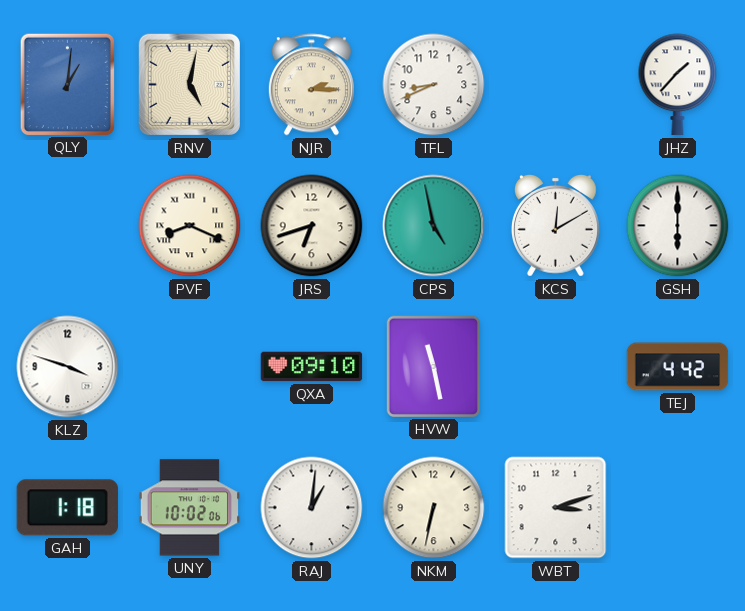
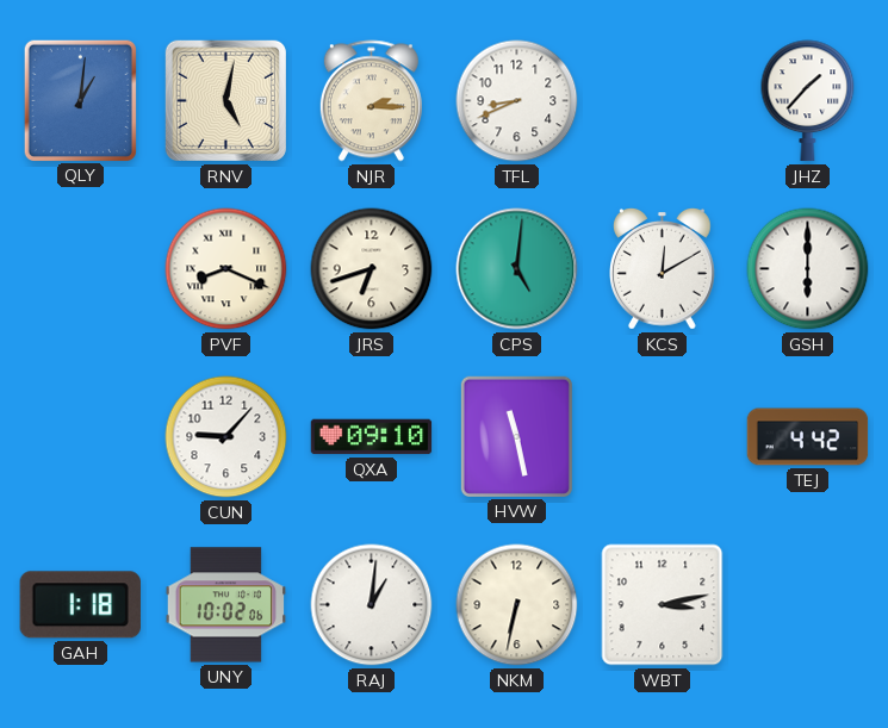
CPS: 4:58 -> 5:01
KLZ: 3:48 -> none
CUN: none -> 9:07
WBT: 3:12 -> 3:13
